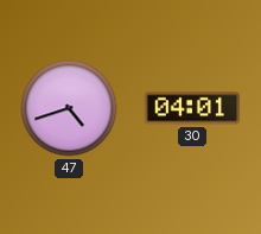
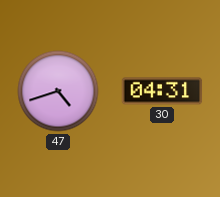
30: 04:01 -> 04:31
